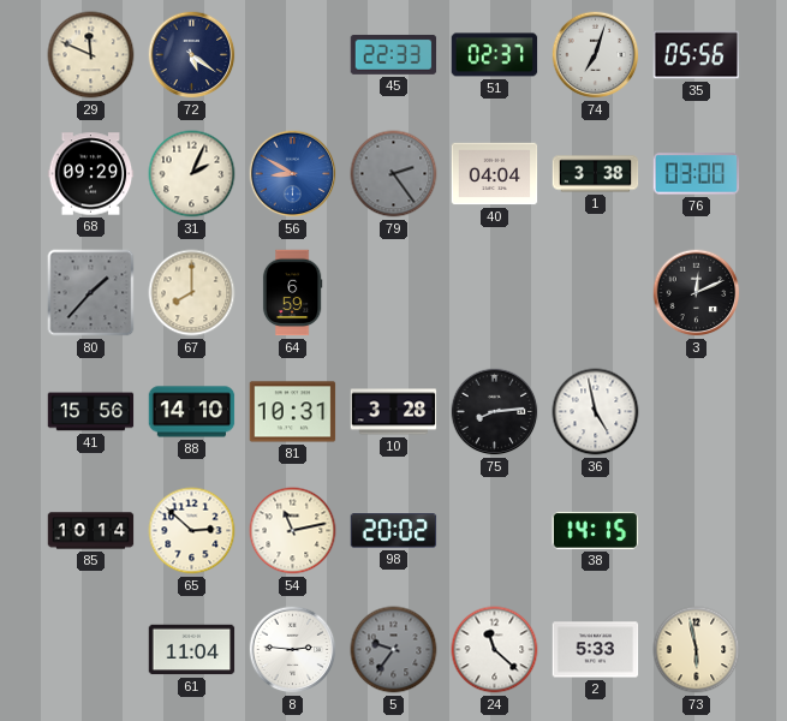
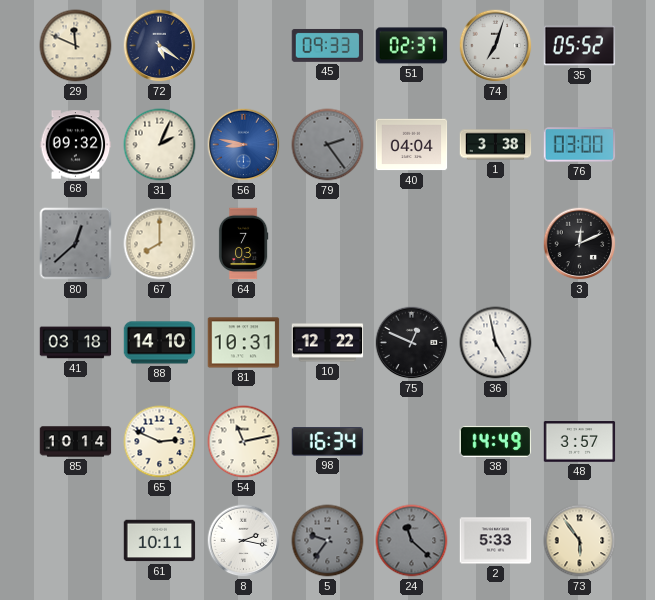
45: 22:33 -> 09:33
35: 05:56 -> 05:52
68: 09:29 -> 09:32
56: 8:50 -> 8:47
80: 1:37 -> 12:38
64: 6:59 -> 7:03
41: 15:56 -> 03:18
10: 3:28 -> 12:22
75: 8:14 -> 12:49
65: 2:52 -> 2:49
98: 20:02 -> 16:34
38: 14:15 -> 14:49
48: none -> 3:57
61: 11:04 -> 10:11
8: 2:46 -> 2:17
24 dial: white -> grey
73: 5:58 -> 5:54
